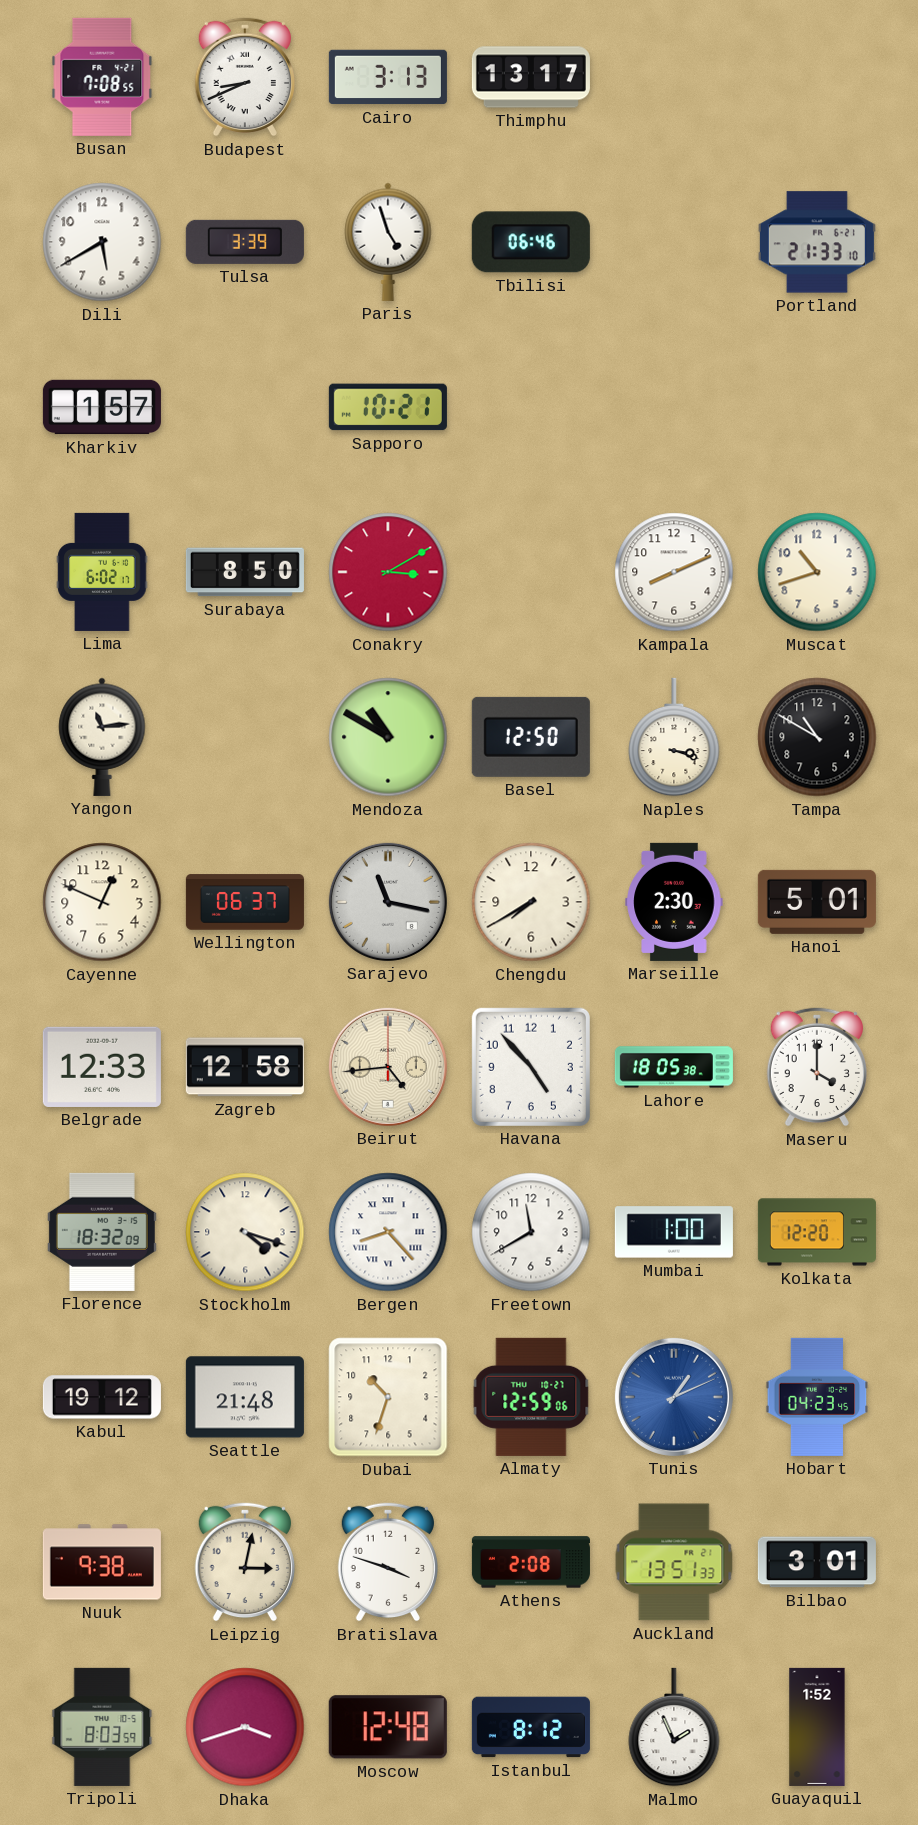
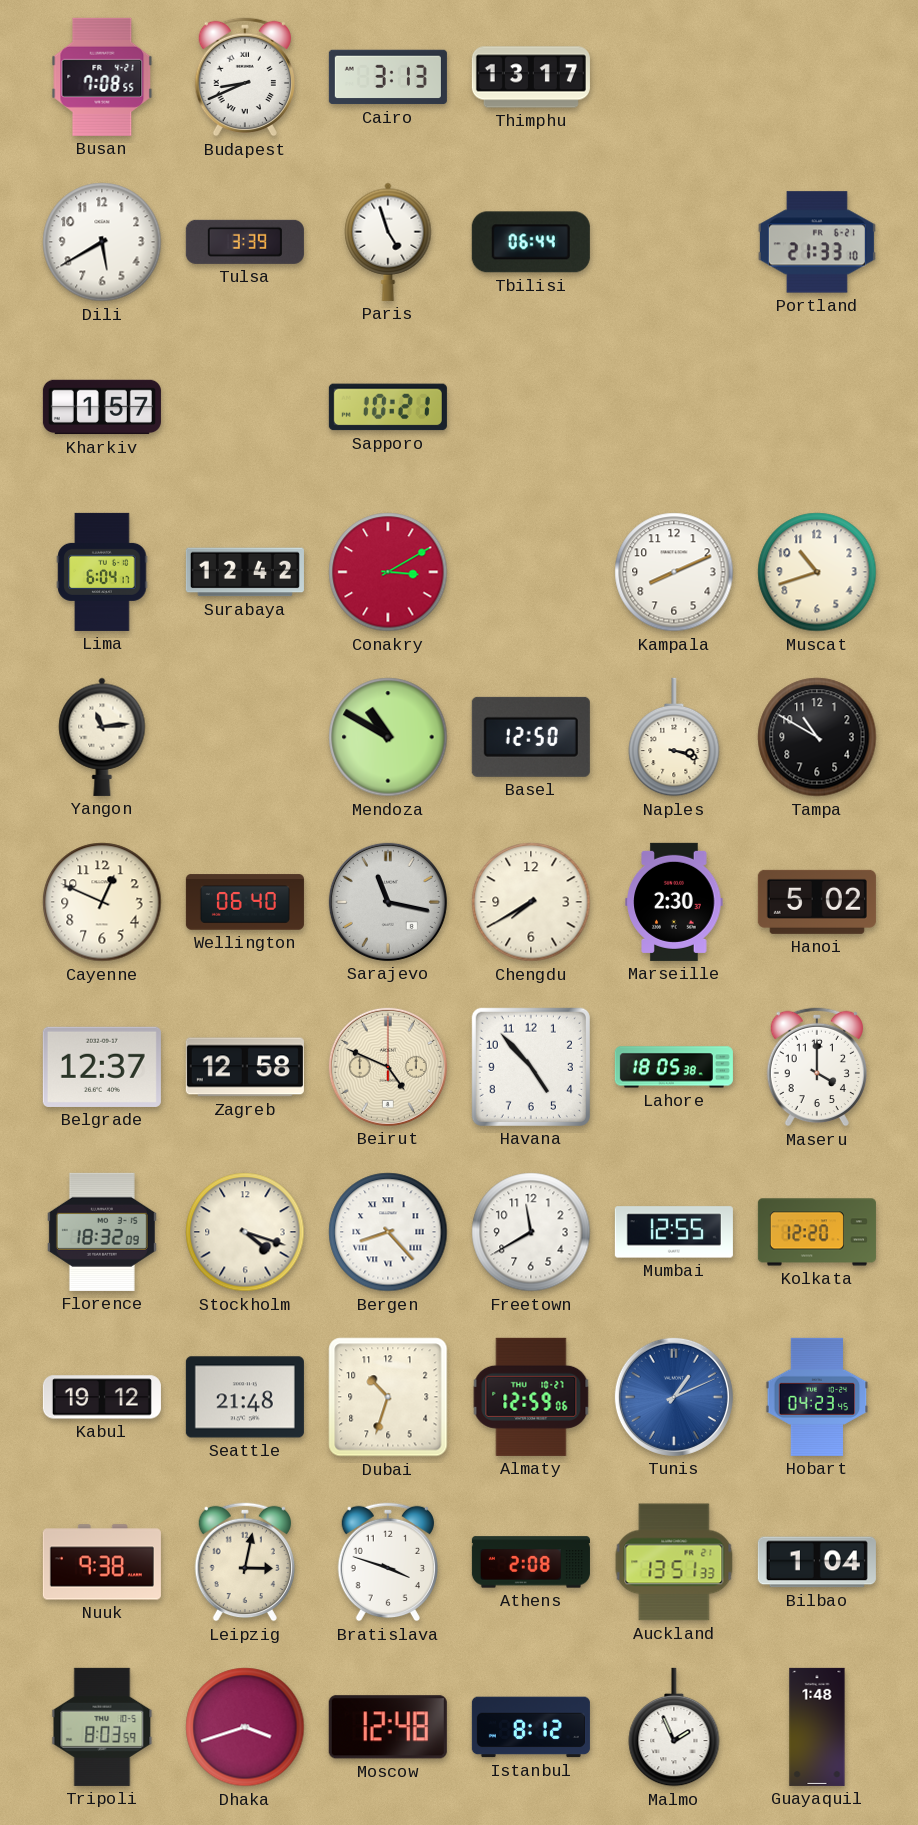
Tbilisi: 06:46 -> 06:44
Lima: 6:02 -> 6:04
Surabaya: 8:50 -> 12:42
Wellington: 06:37 -> 06:40
Hanoi: 5:01 -> 5:02
Belgrade: 12:33 -> 12:37
Beirut: 4:44 -> 4:49
Mumbai: 1:00 -> 12:55
Bilbao: 3:01 -> 1:04
Guayaquil: 1:52 -> 1:48
